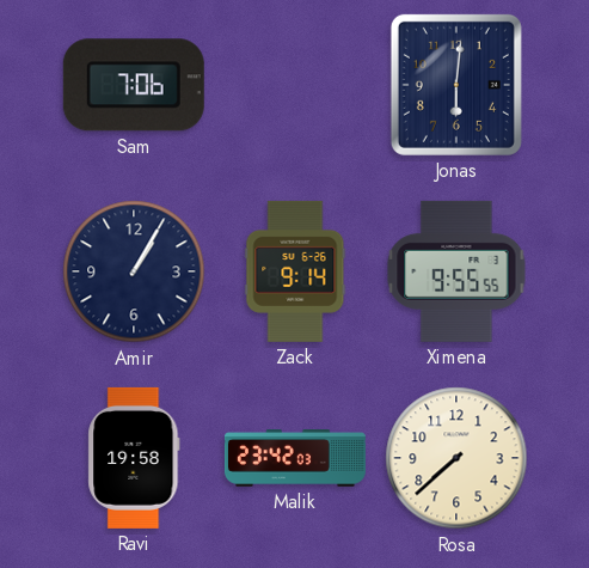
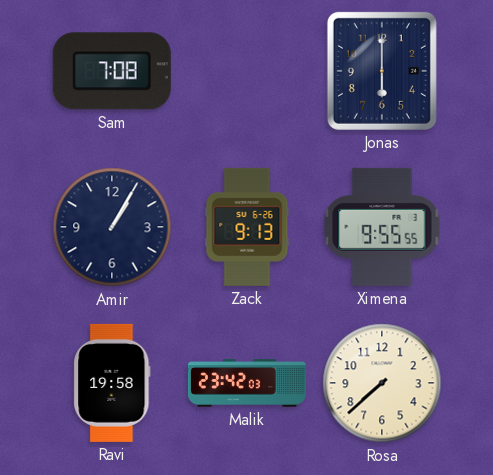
Sam: 7:06 -> 7:08
Jonas: 6:01 -> 6:00
Zack: 9:14 -> 9:13
